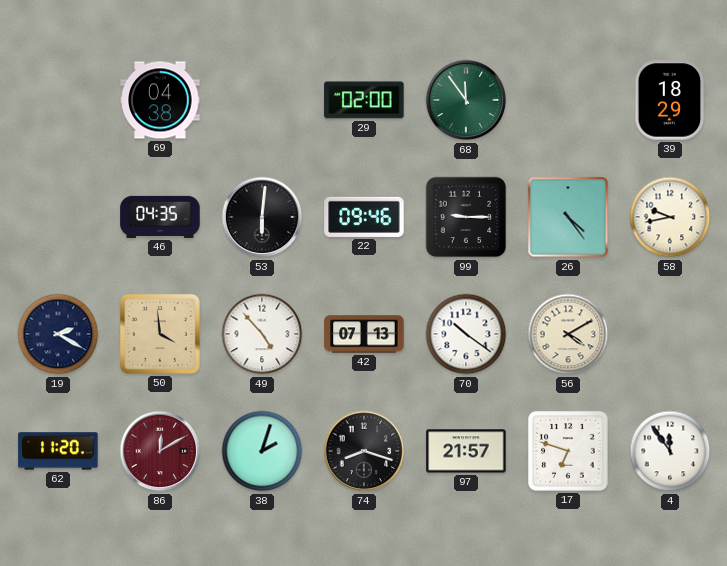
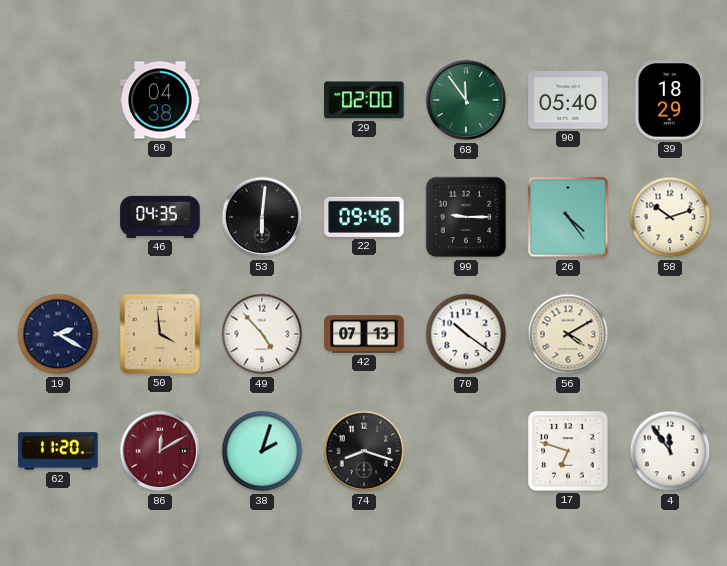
90: none -> 05:40
58: 9:43 -> 10:12
97: 21:57 -> none
